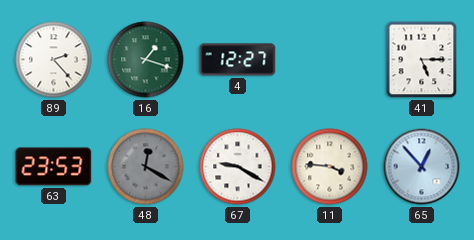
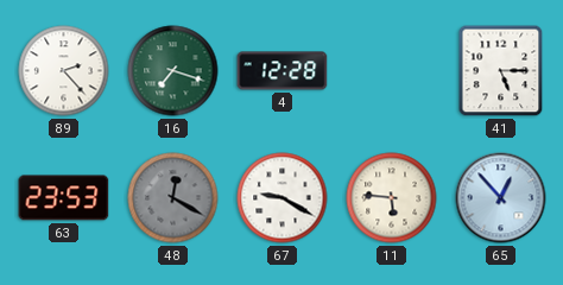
16: 1:18 -> 7:18
4: 12:27 -> 12:28
11: 3:46 -> 5:46
